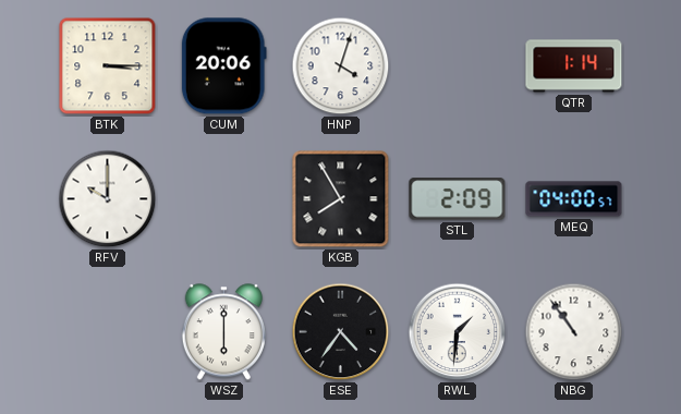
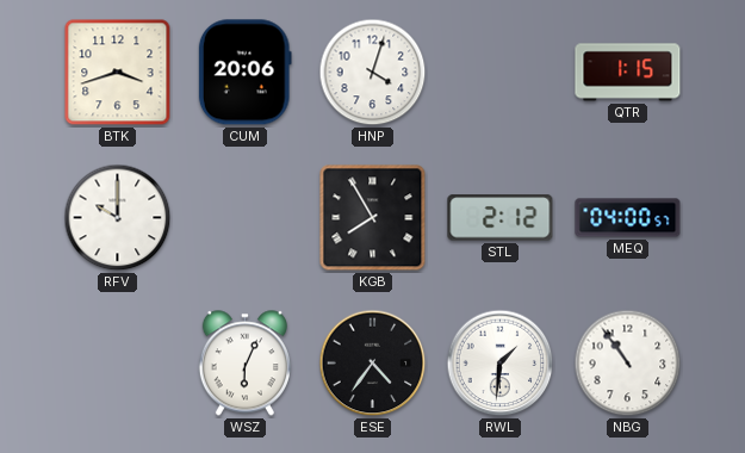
BTK: 3:15 -> 3:42
QTR: 1:14 -> 1:15
STL: 2:09 -> 2:12
WSZ: 6:00 -> 6:04
